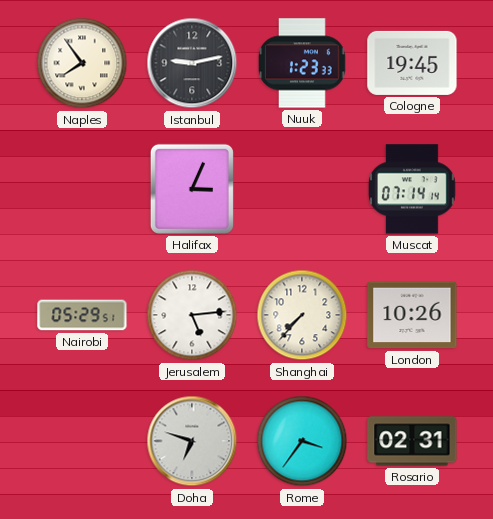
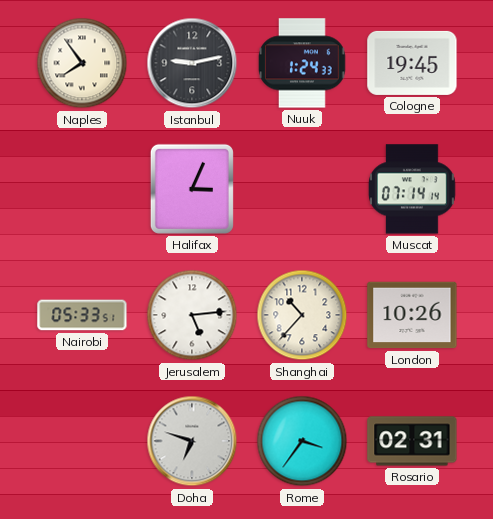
Nuuk: 1:23 -> 1:24
Nairobi: 05:29 -> 05:33
Shanghai: 7:37 -> 10:37
